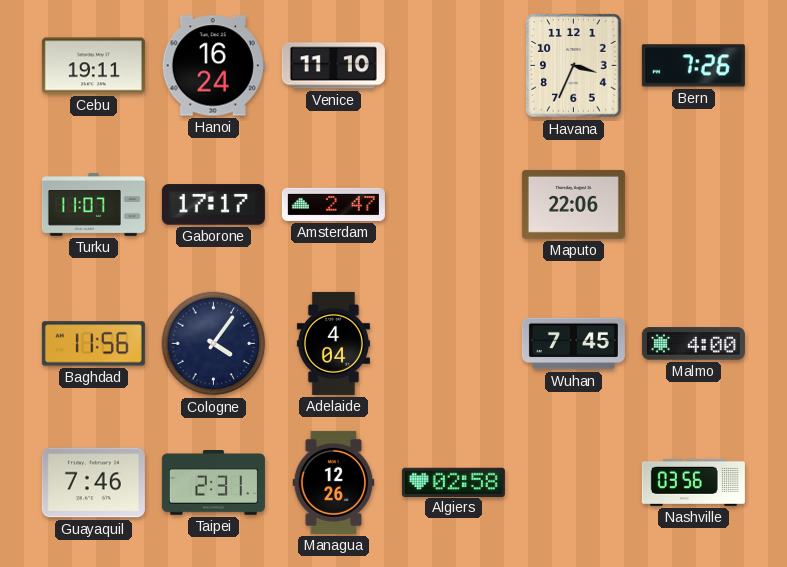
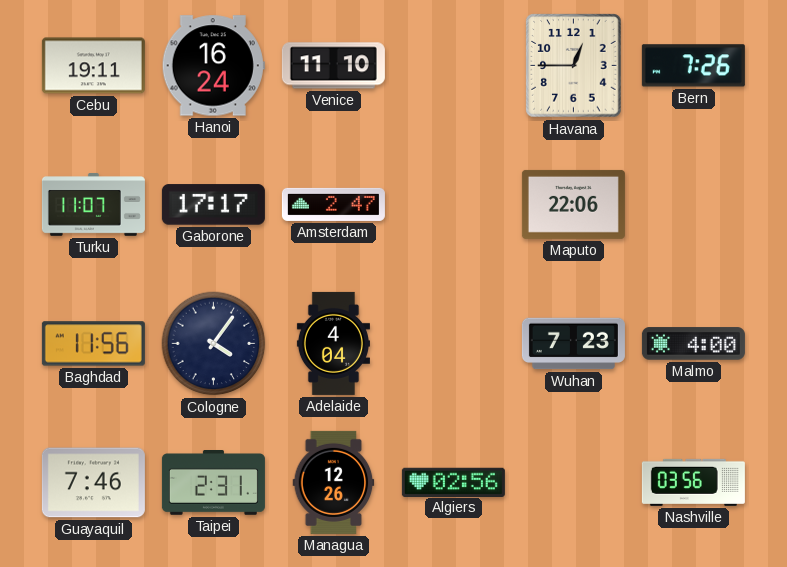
Havana: 3:34 -> 12:45
Wuhan: 7:45 -> 7:23
Algiers: 02:58 -> 02:56
